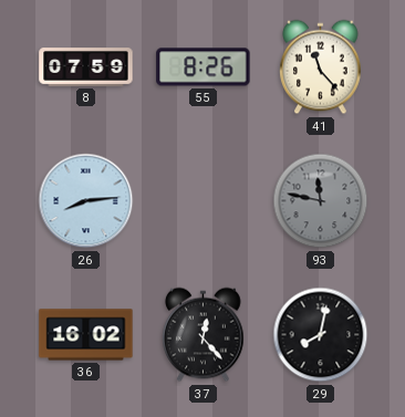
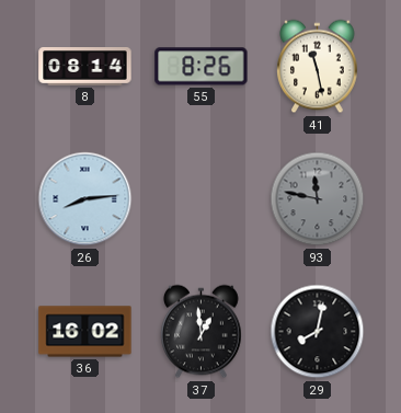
8: 07:59 -> 08:14
41: 11:23 -> 11:28
37: 12:23 -> 12:59
